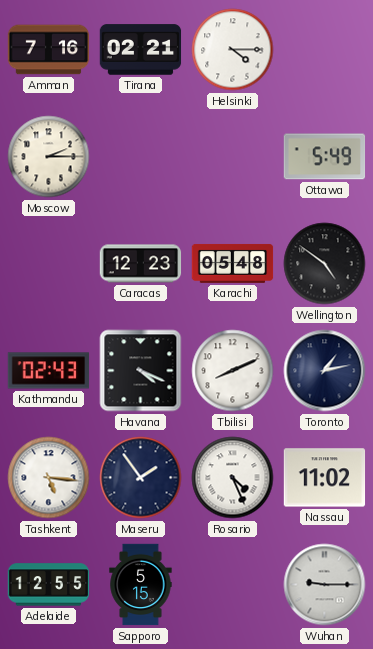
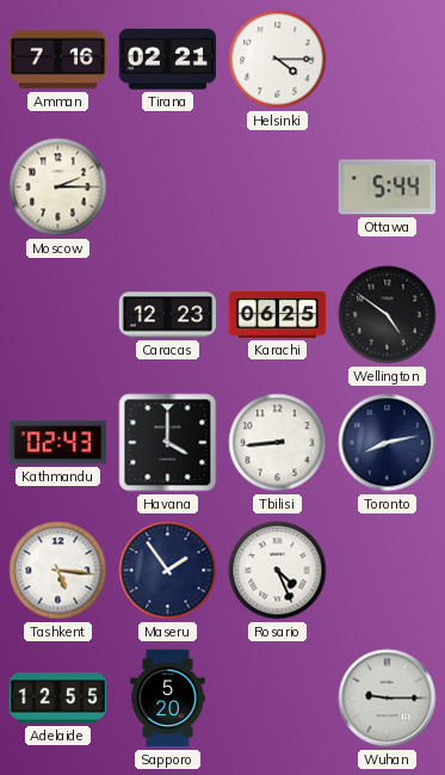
Ottawa: 5:49 -> 5:44
Karachi: 05:48 -> 06:25
Havana: 4:19 -> 4:00
Tbilisi: 8:11 -> 8:44
Toronto: 1:13 -> 8:13
Nassau: 11:02 -> none
Sapporo: 5:15 -> 5:20
